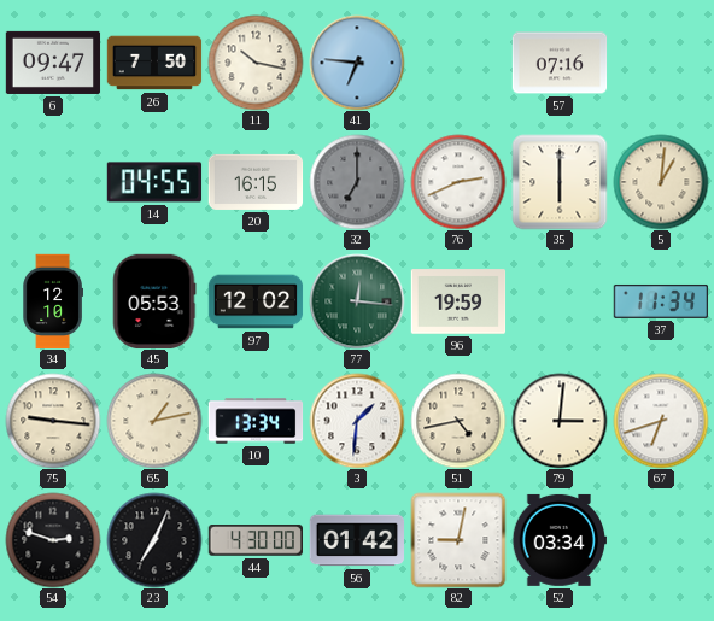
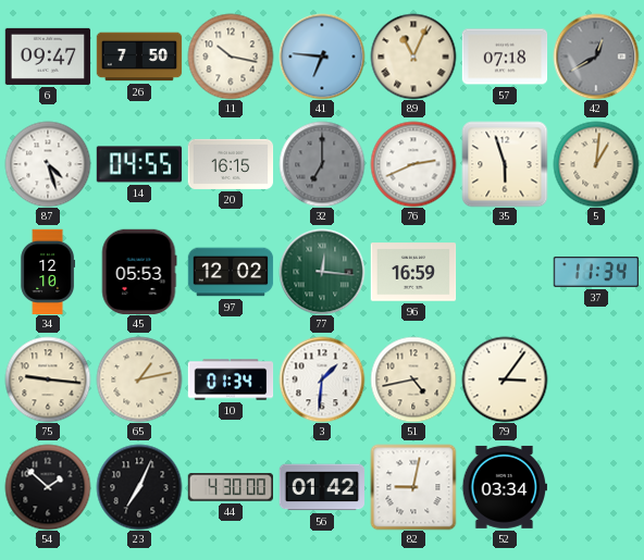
89: none -> 11:04
57: 07:16 -> 07:18
42: none -> 12:40
87: none -> 4:27
35: 6:00 -> 5:57
96: 19:59 -> 16:59
10: 13:34 -> 01:34
79: 3:01 -> 3:06
67: 6:42 -> none
54: 2:48 -> 1:52
